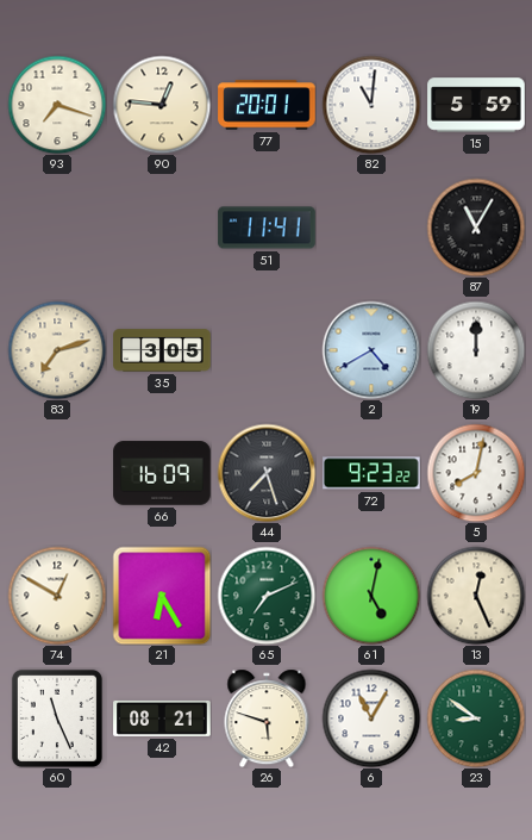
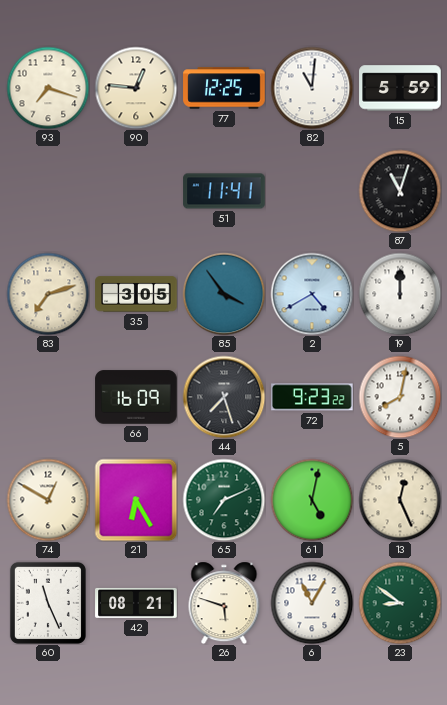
77: 20:01 -> 12:25
87: 11:05 -> 11:03
85: none -> 3:54
